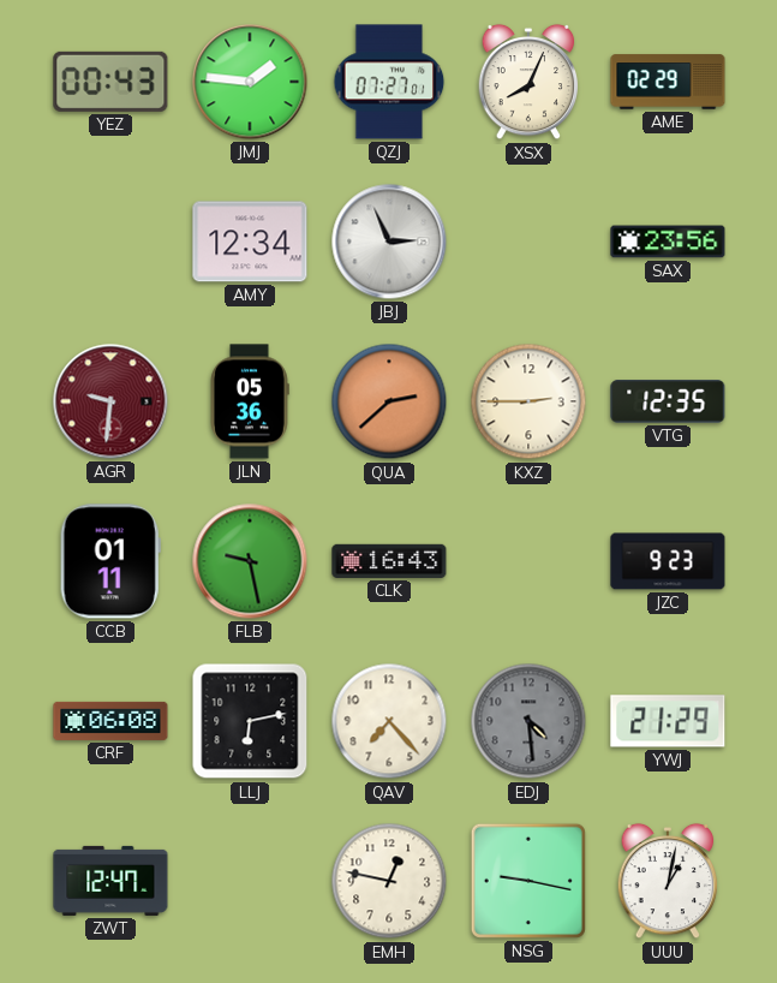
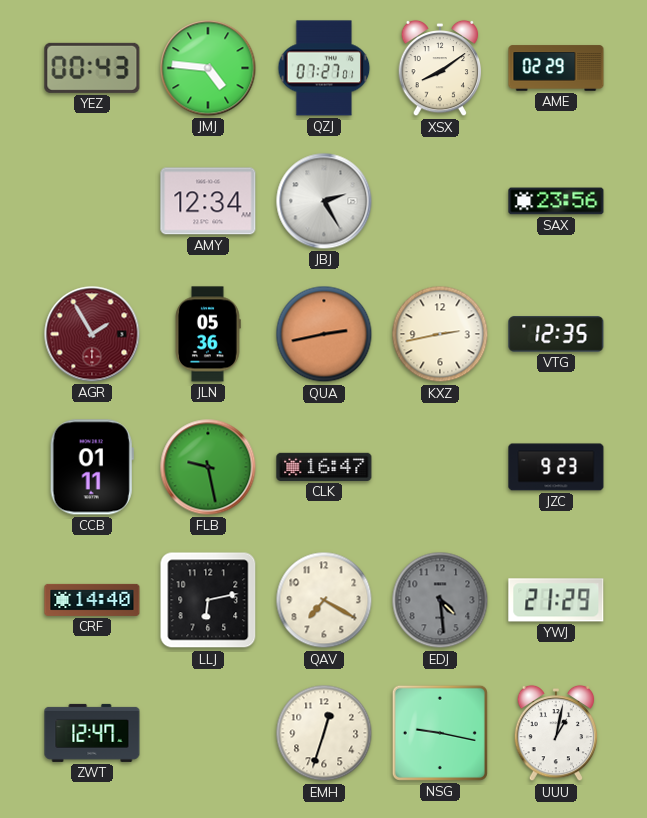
JMJ: 1:46 -> 4:46
XSX: 8:04 -> 8:09
JBJ: 2:56 -> 2:25
AGR: 9:31 -> 1:55
QUA: 2:38 -> 2:43
KXZ: 2:45 -> 2:43
CLK: 16:43 -> 16:47
CRF: 06:08 -> 14:40
QAV: 7:23 -> 7:20
EMH: 12:47 -> 12:33
